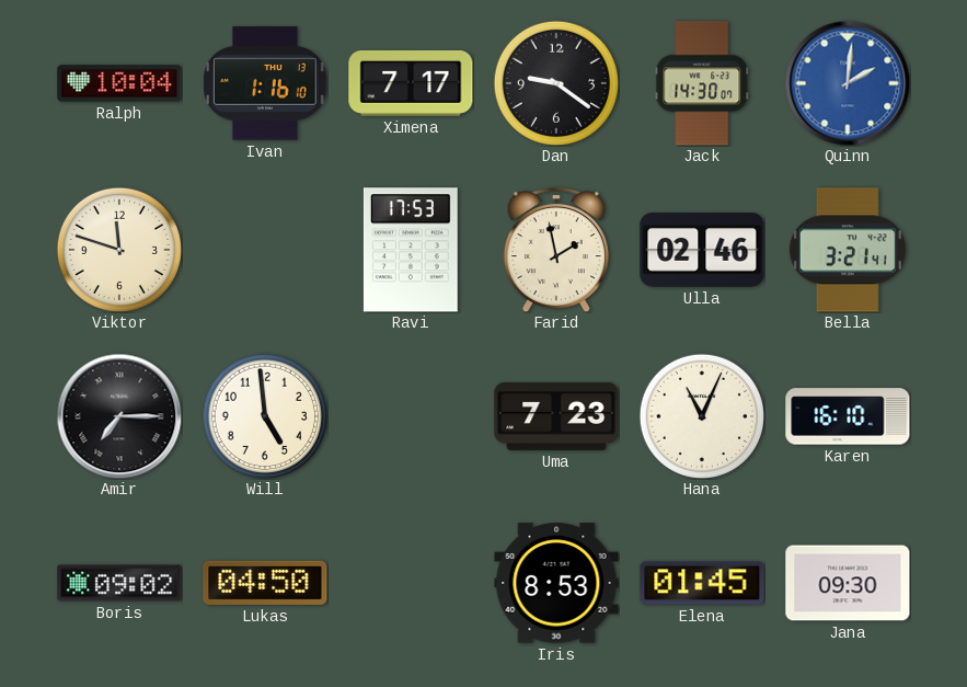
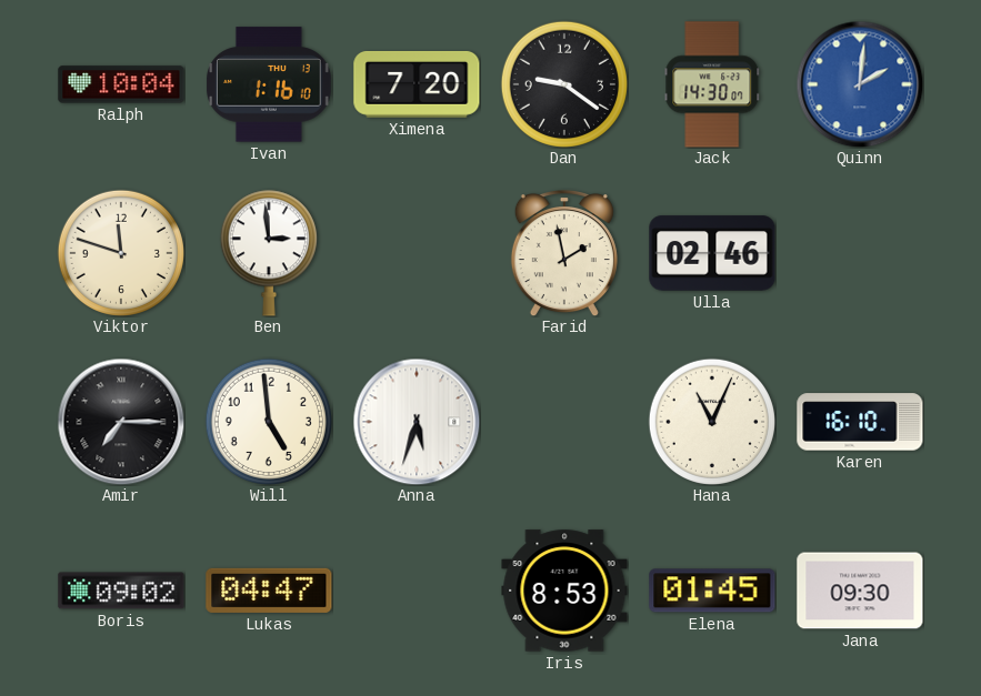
Ximena: 7:17 -> 7:20
Ben: none -> 2:59
Ravi: 17:53 -> none
Bella: 3:21 -> none
Anna: none -> 5:33
Uma: 7:23 -> none
Lukas: 04:50 -> 04:47
